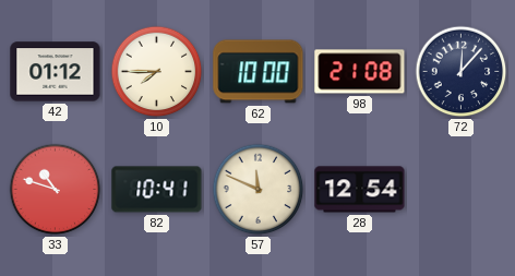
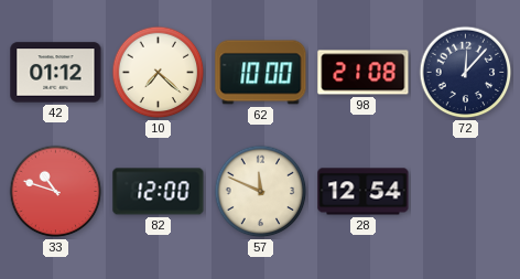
10: 7:45 -> 7:22
82: 10:41 -> 12:00
